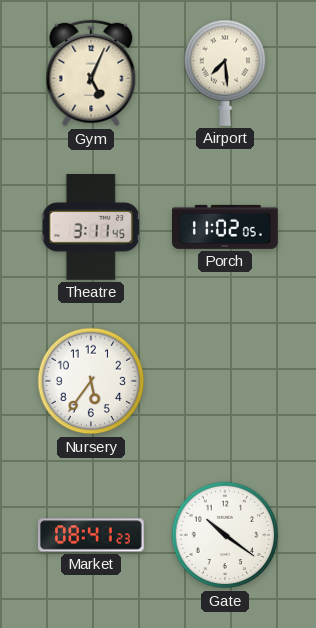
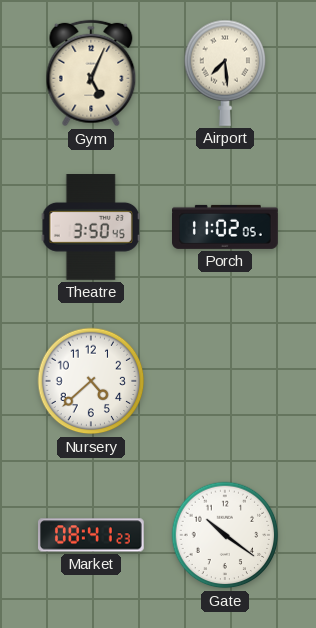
Theatre: 3:11 -> 3:50
Nursery: 5:36 -> 4:38
